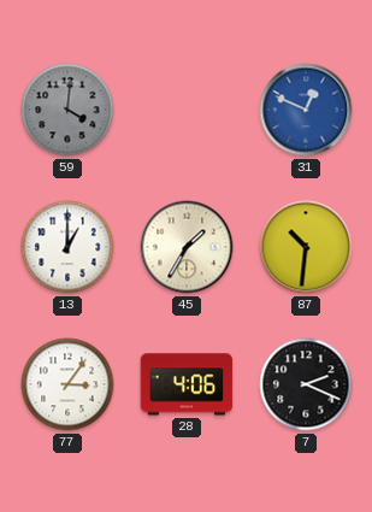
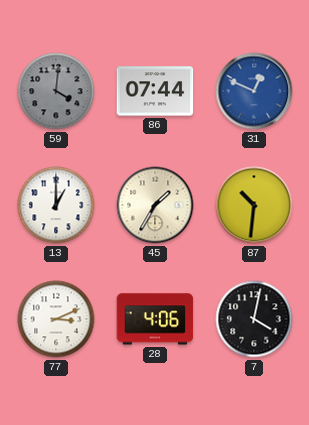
86: none -> 07:44
77: 3:06 -> 3:11
7: 2:19 -> 4:02
